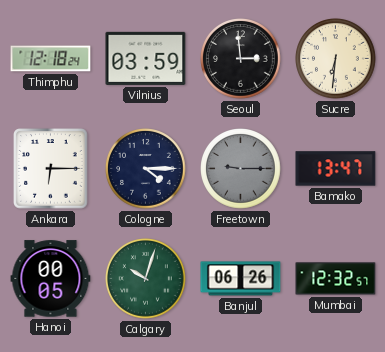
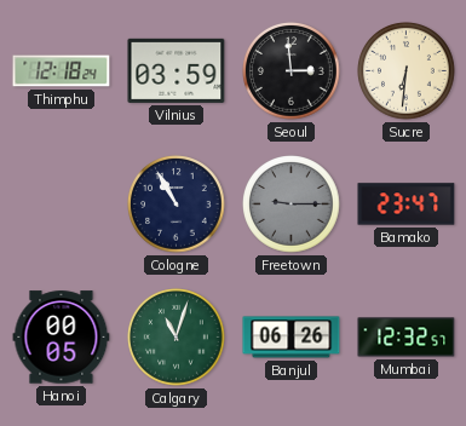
Ankara: 6:15 -> none
Cologne: 4:15 -> 10:55
Bamako: 13:47 -> 23:47
Calgary: 10:03 -> 11:03
